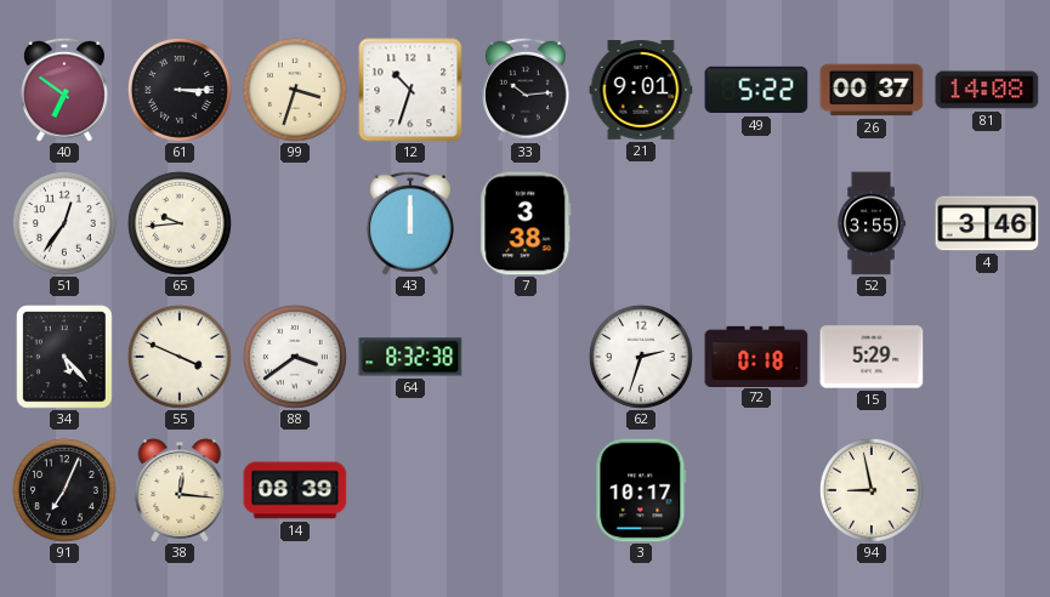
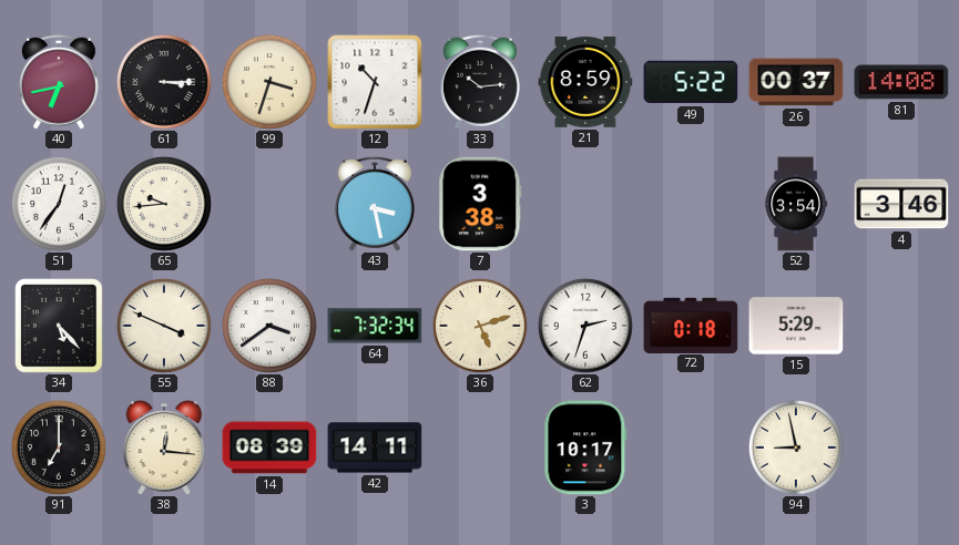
40: 6:51 -> 6:43
21: 9:01 -> 8:59
43: 12:00 -> 3:28
52: 3:55 -> 3:54
64: 8:32 -> 7:32
36: none -> 5:12
91: 7:04 -> 7:00
42: none -> 14:11
